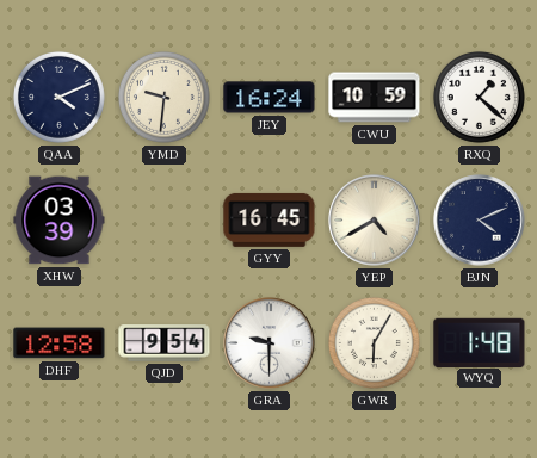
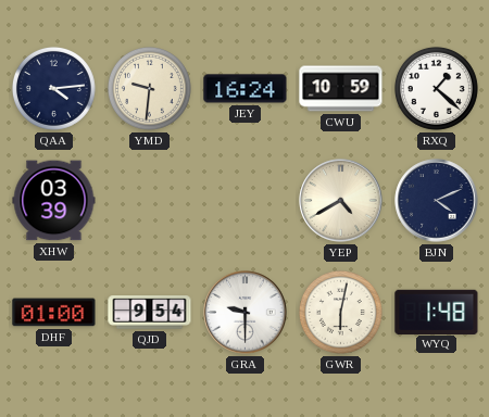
QAA: 4:11 -> 4:14
GYY: 16:45 -> none
DHF: 12:58 -> 01:00
GWR: 6:05 -> 6:02
